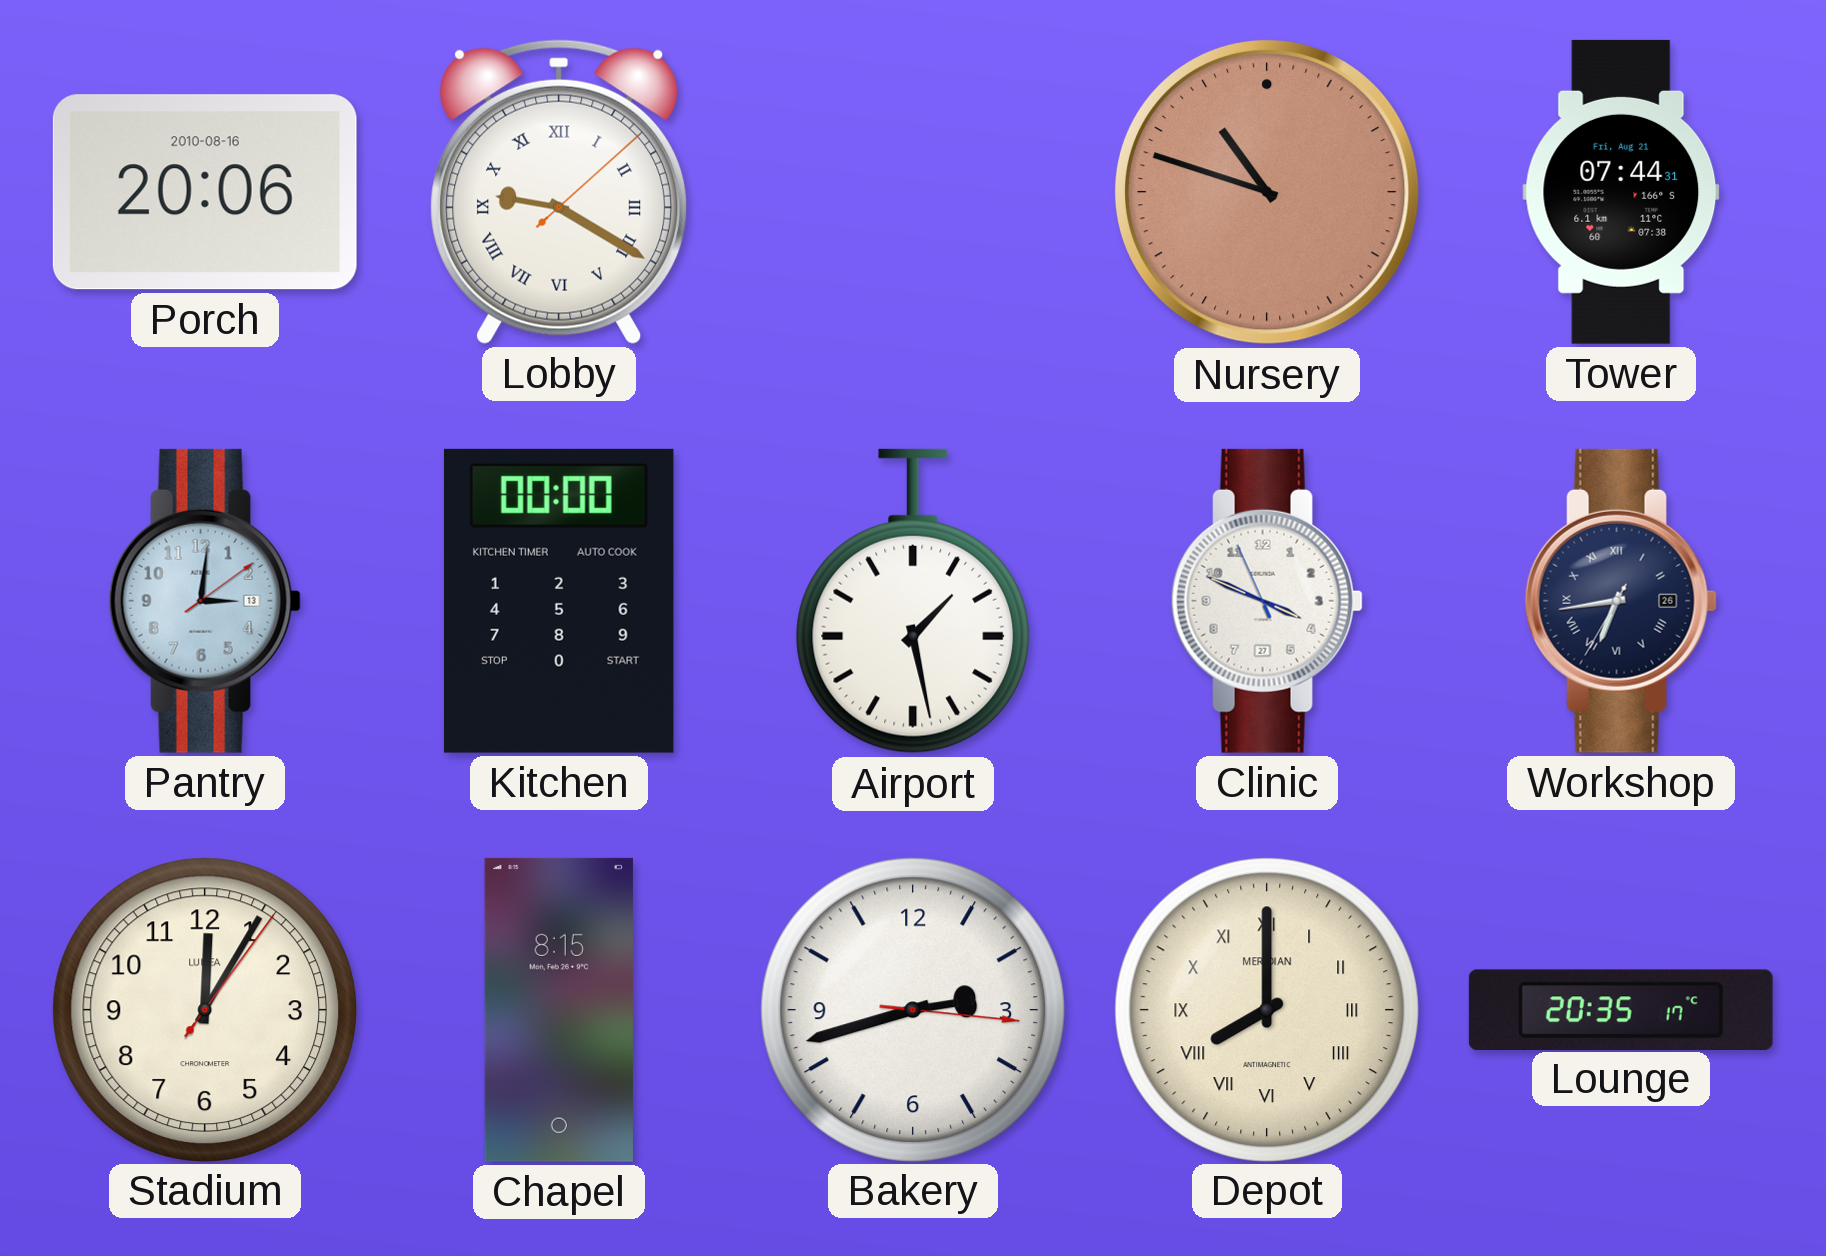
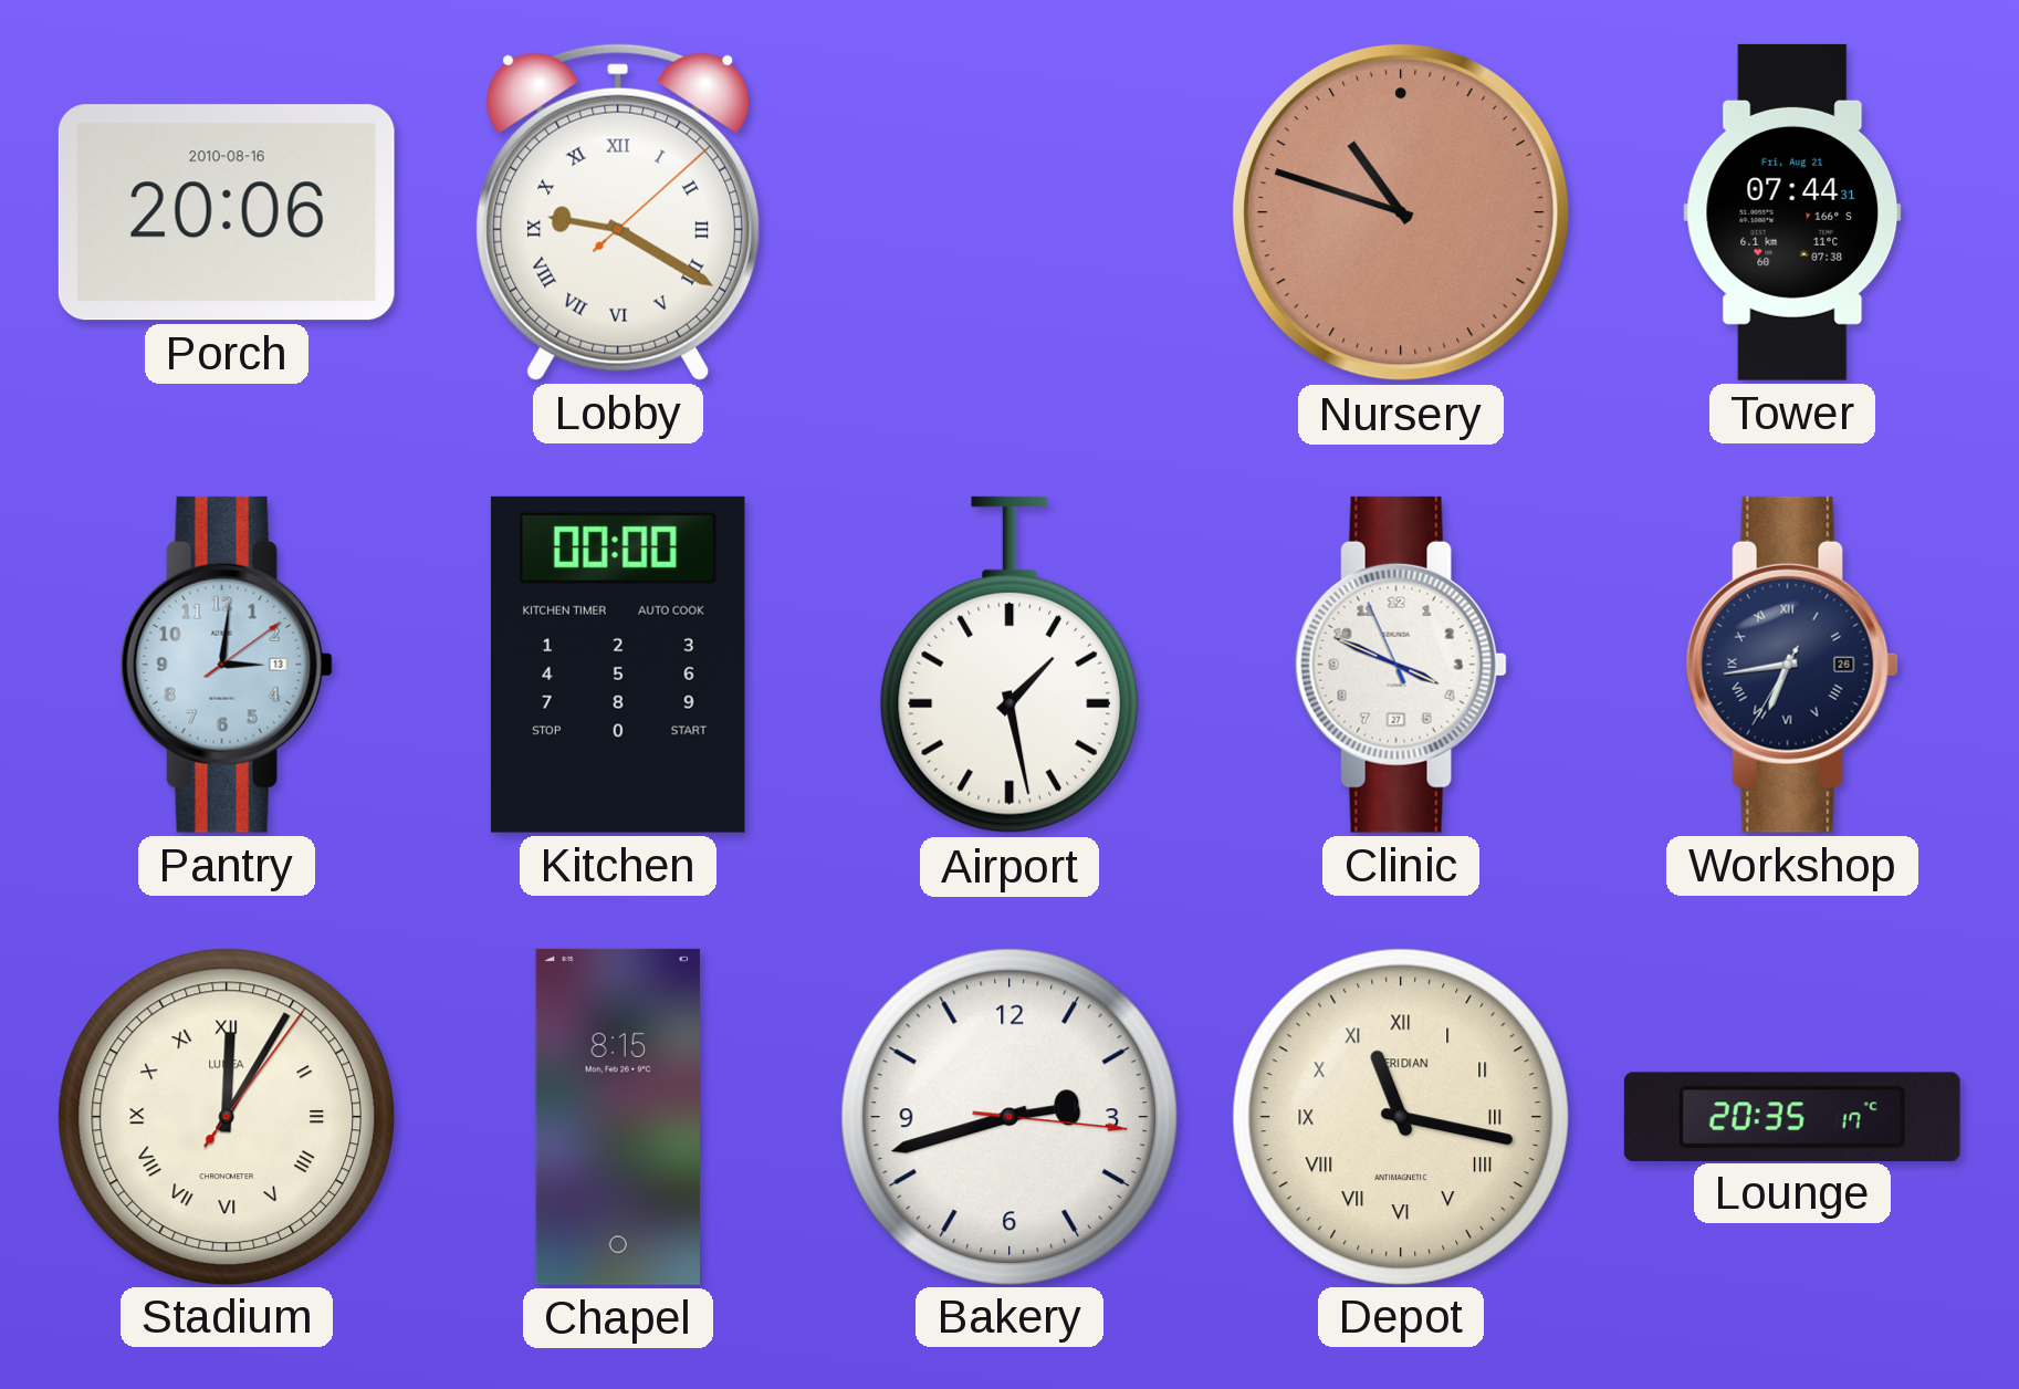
Stadium numerals: Arabic -> Roman
Depot: 8:00 -> 11:17
